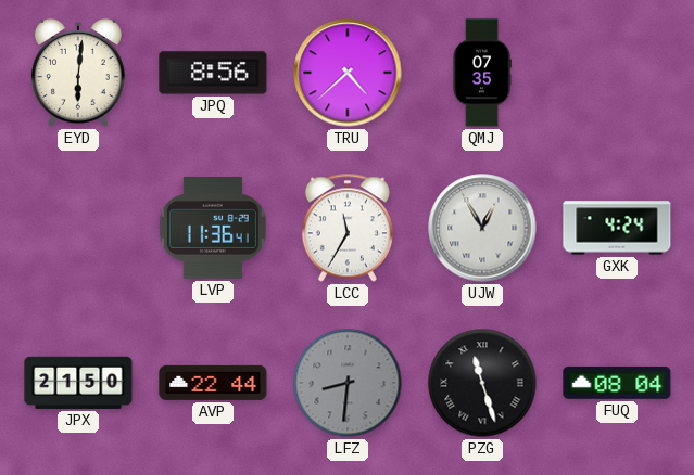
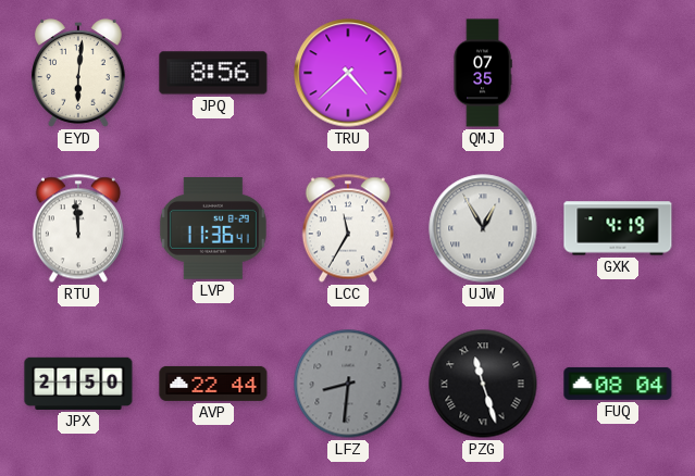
RTU: none -> 11:59
GXK: 4:24 -> 4:19
